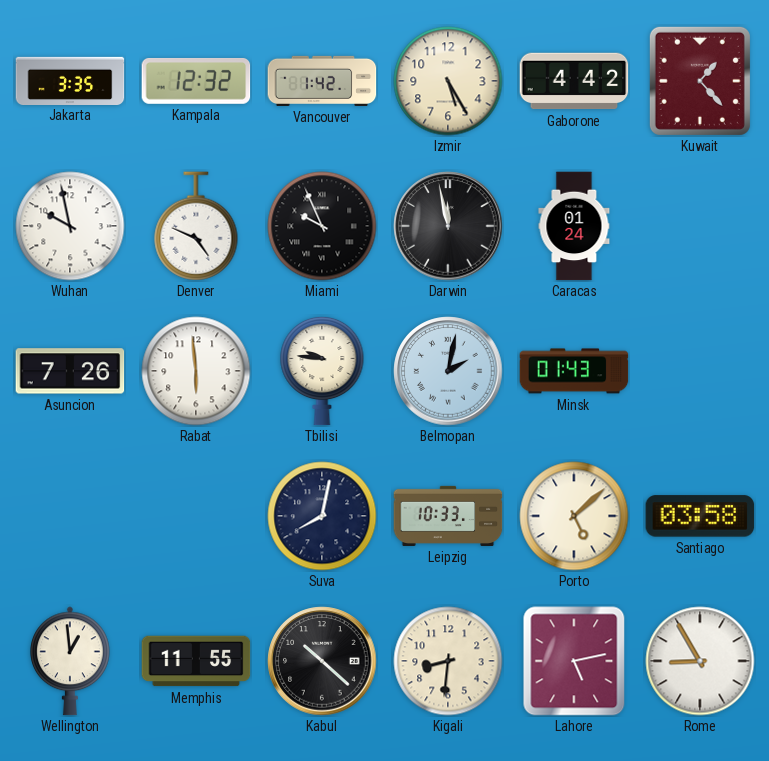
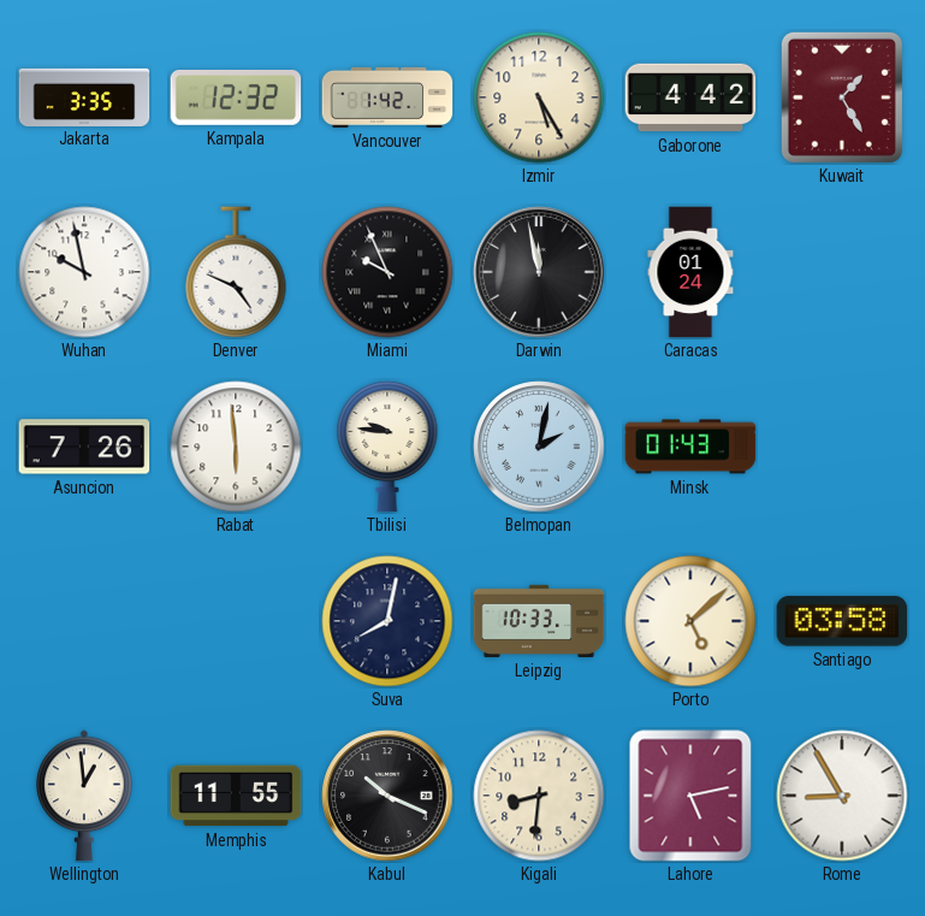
Kuwait: 1:23 -> 1:25
Kabul: 10:22 -> 10:19
